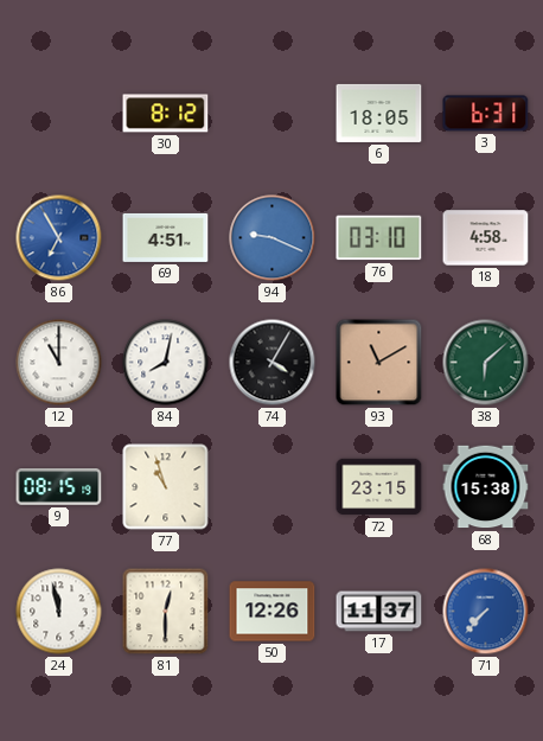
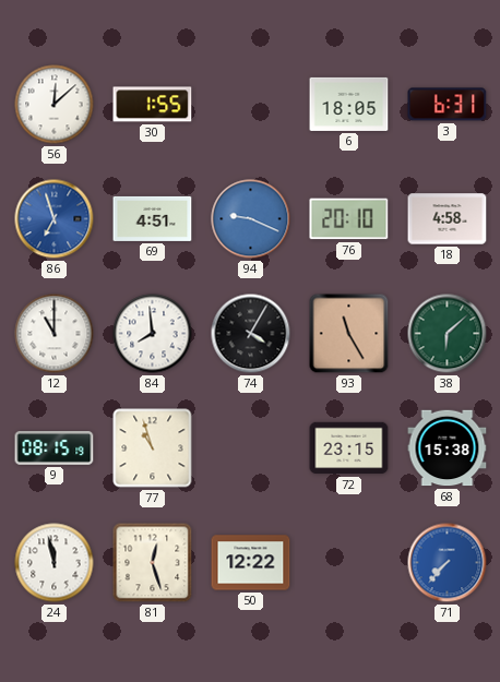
56: none -> 12:08
30: 8:12 -> 1:55
86: 6:55 -> 6:57
76: 03:10 -> 20:10
84: 8:02 -> 7:59
93: 11:10 -> 11:25
81: 12:30 -> 12:27
50: 12:26 -> 12:22
17: 11:37 -> none
